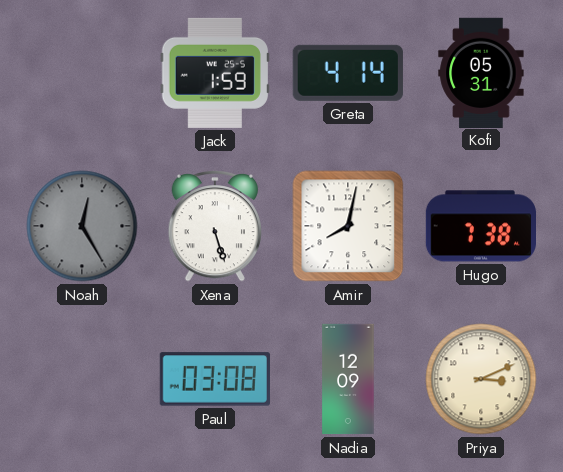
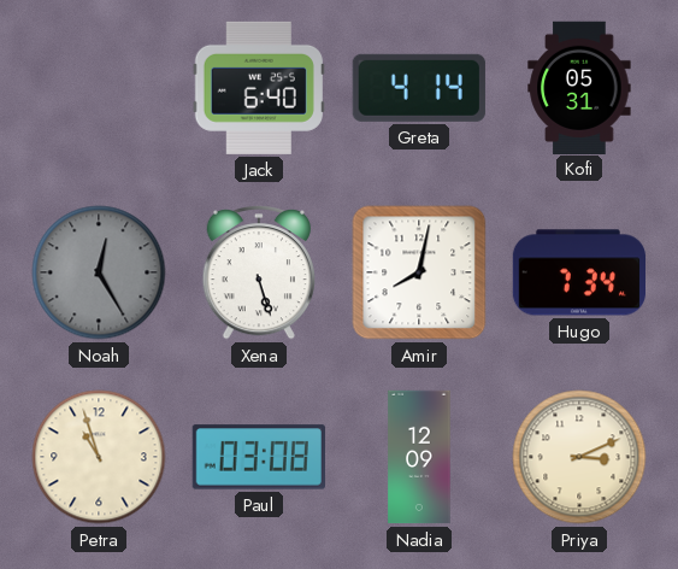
Jack: 1:59 -> 6:40
Hugo: 7:38 -> 7:34
Petra: none -> 10:57
